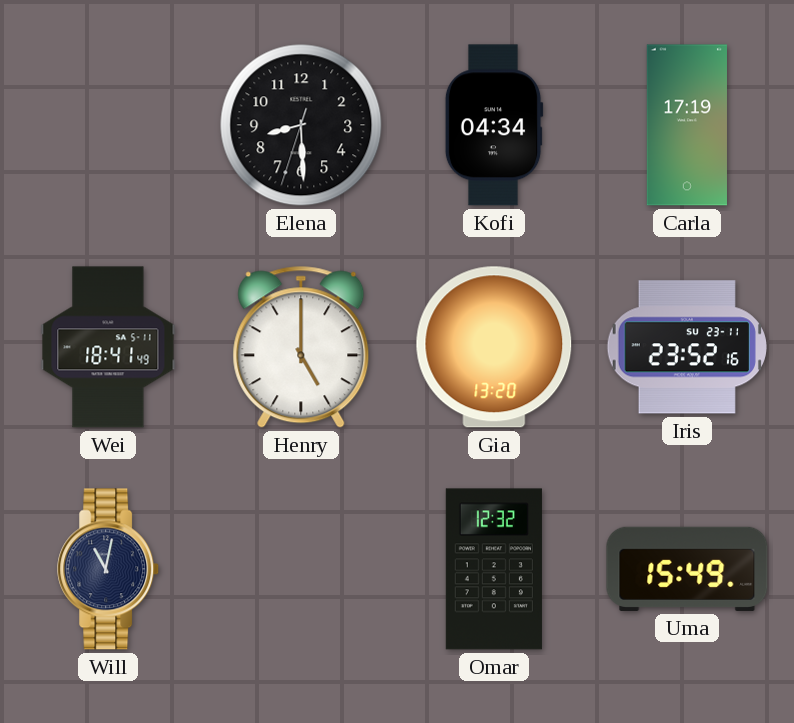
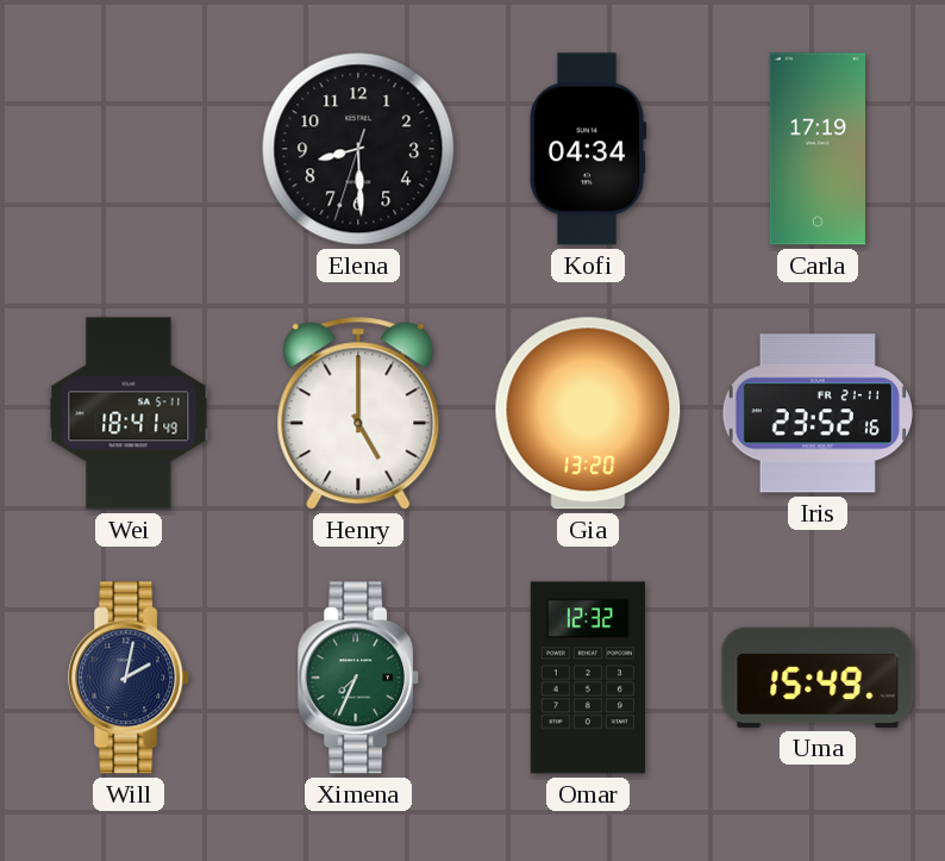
Iris date: SU 23-11 -> FR 21-11
Will: 11:02 -> 2:02
Ximena: none -> 7:34
